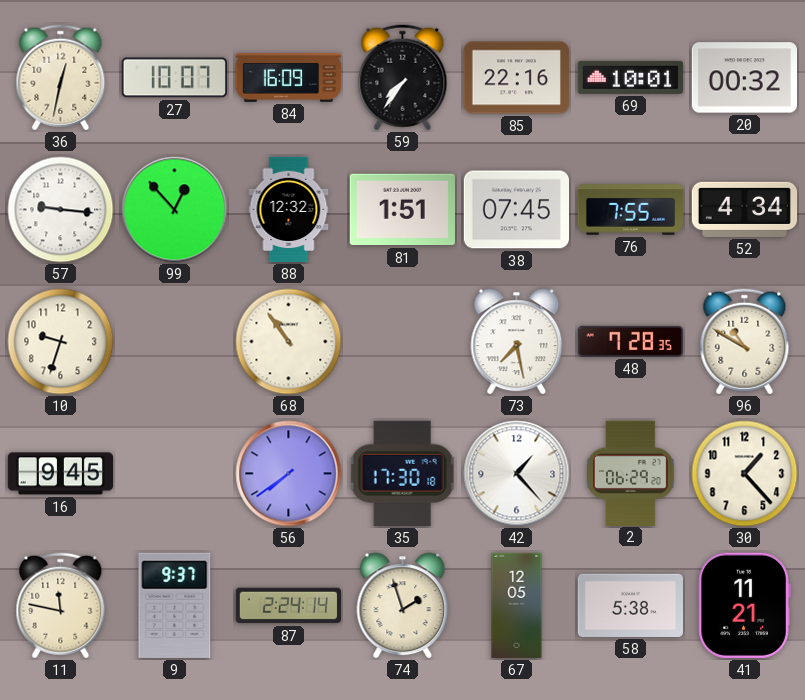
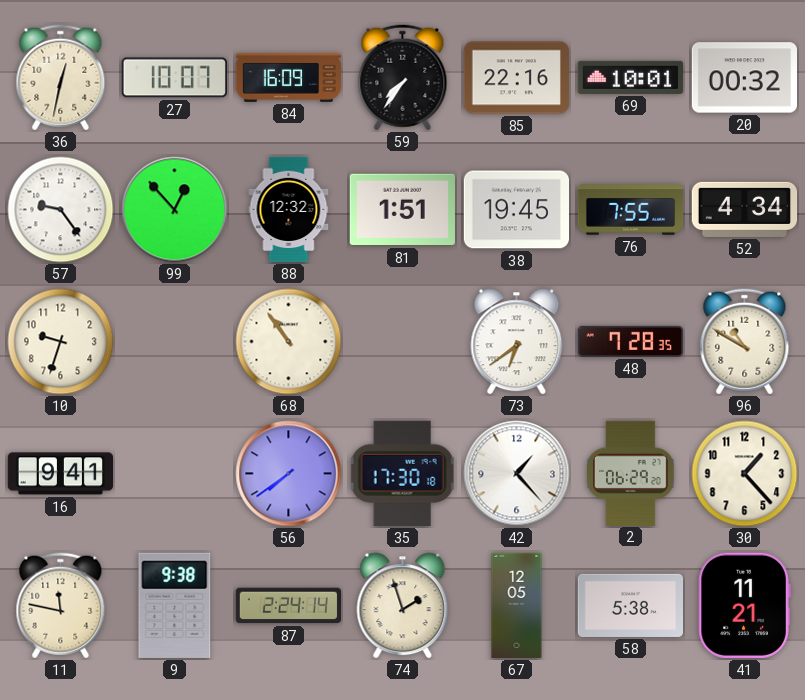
57: 9:16 -> 9:24
38: 07:45 -> 19:45
73: 7:28 -> 6:39
16: 9:45 -> 9:41
9: 9:37 -> 9:38
